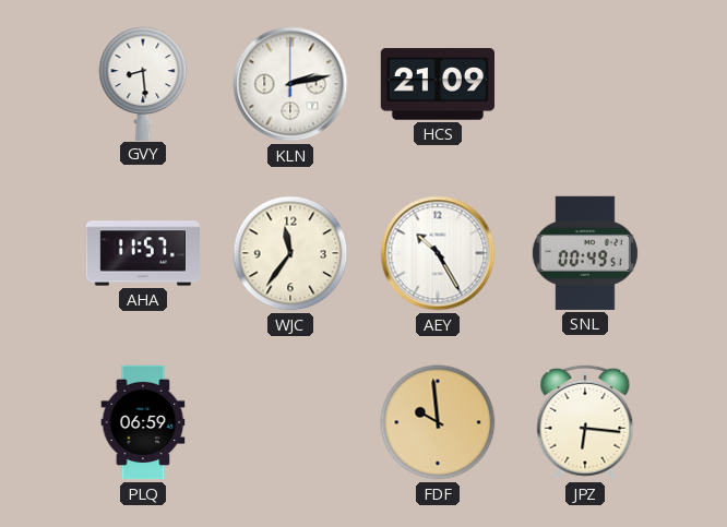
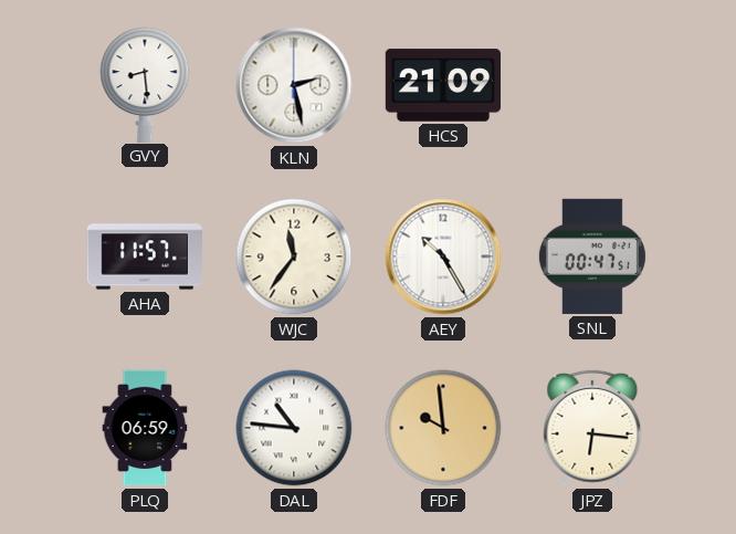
KLN: 2:13 -> 2:28
SNL: 00:49 -> 00:47
DAL: none -> 10:46
